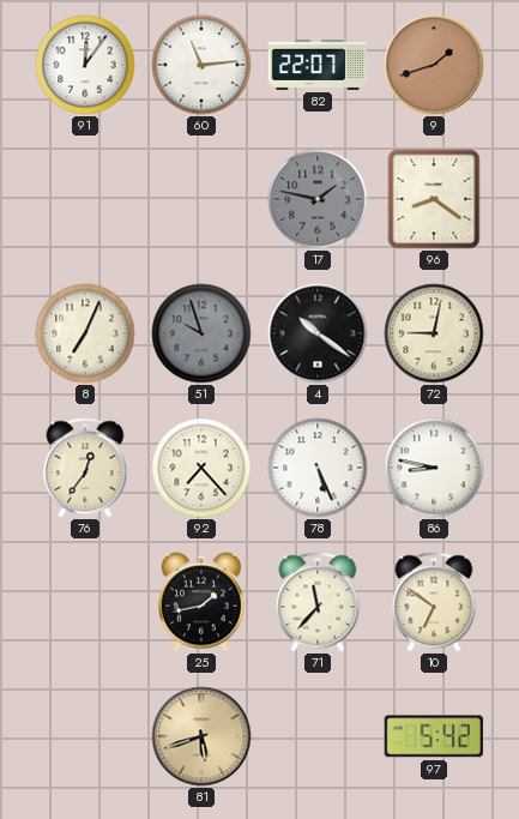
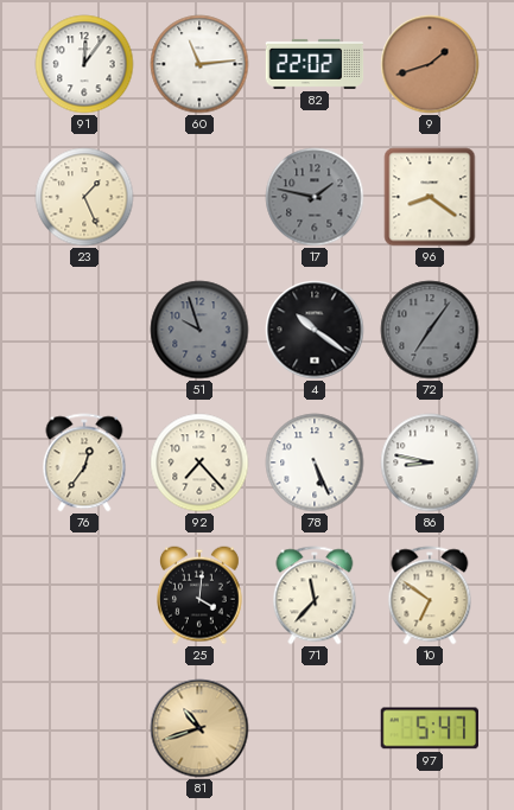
82: 22:07 -> 22:02
23: none -> 1:26
8: 7:04 -> none
72: 9:02 -> 7:06
72 dial: cream -> grey
25: 1:43 -> 4:01
81: 5:42 -> 10:42
97: 5:42 -> 5:47
